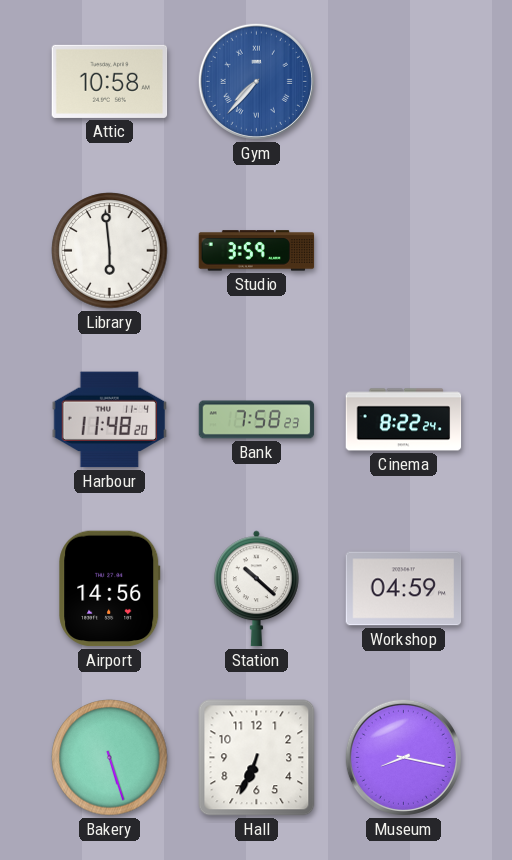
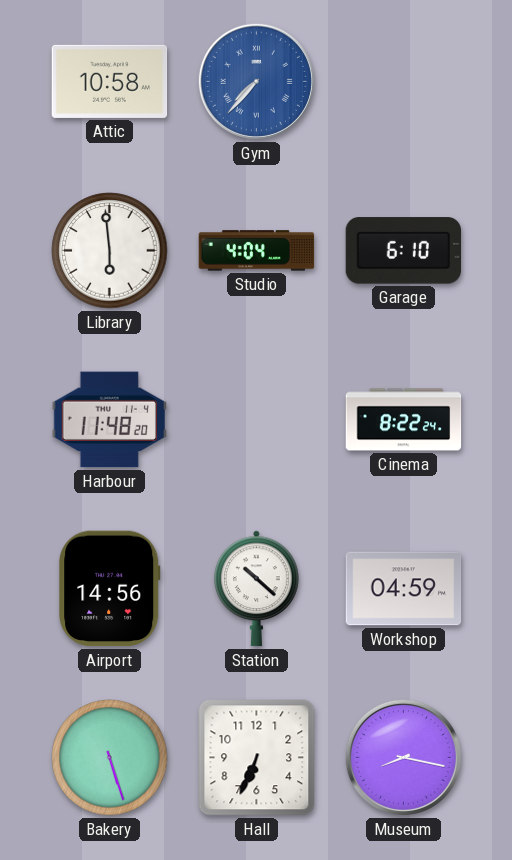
Studio: 3:59 -> 4:04
Garage: none -> 6:10
Bank: 7:58 -> none
